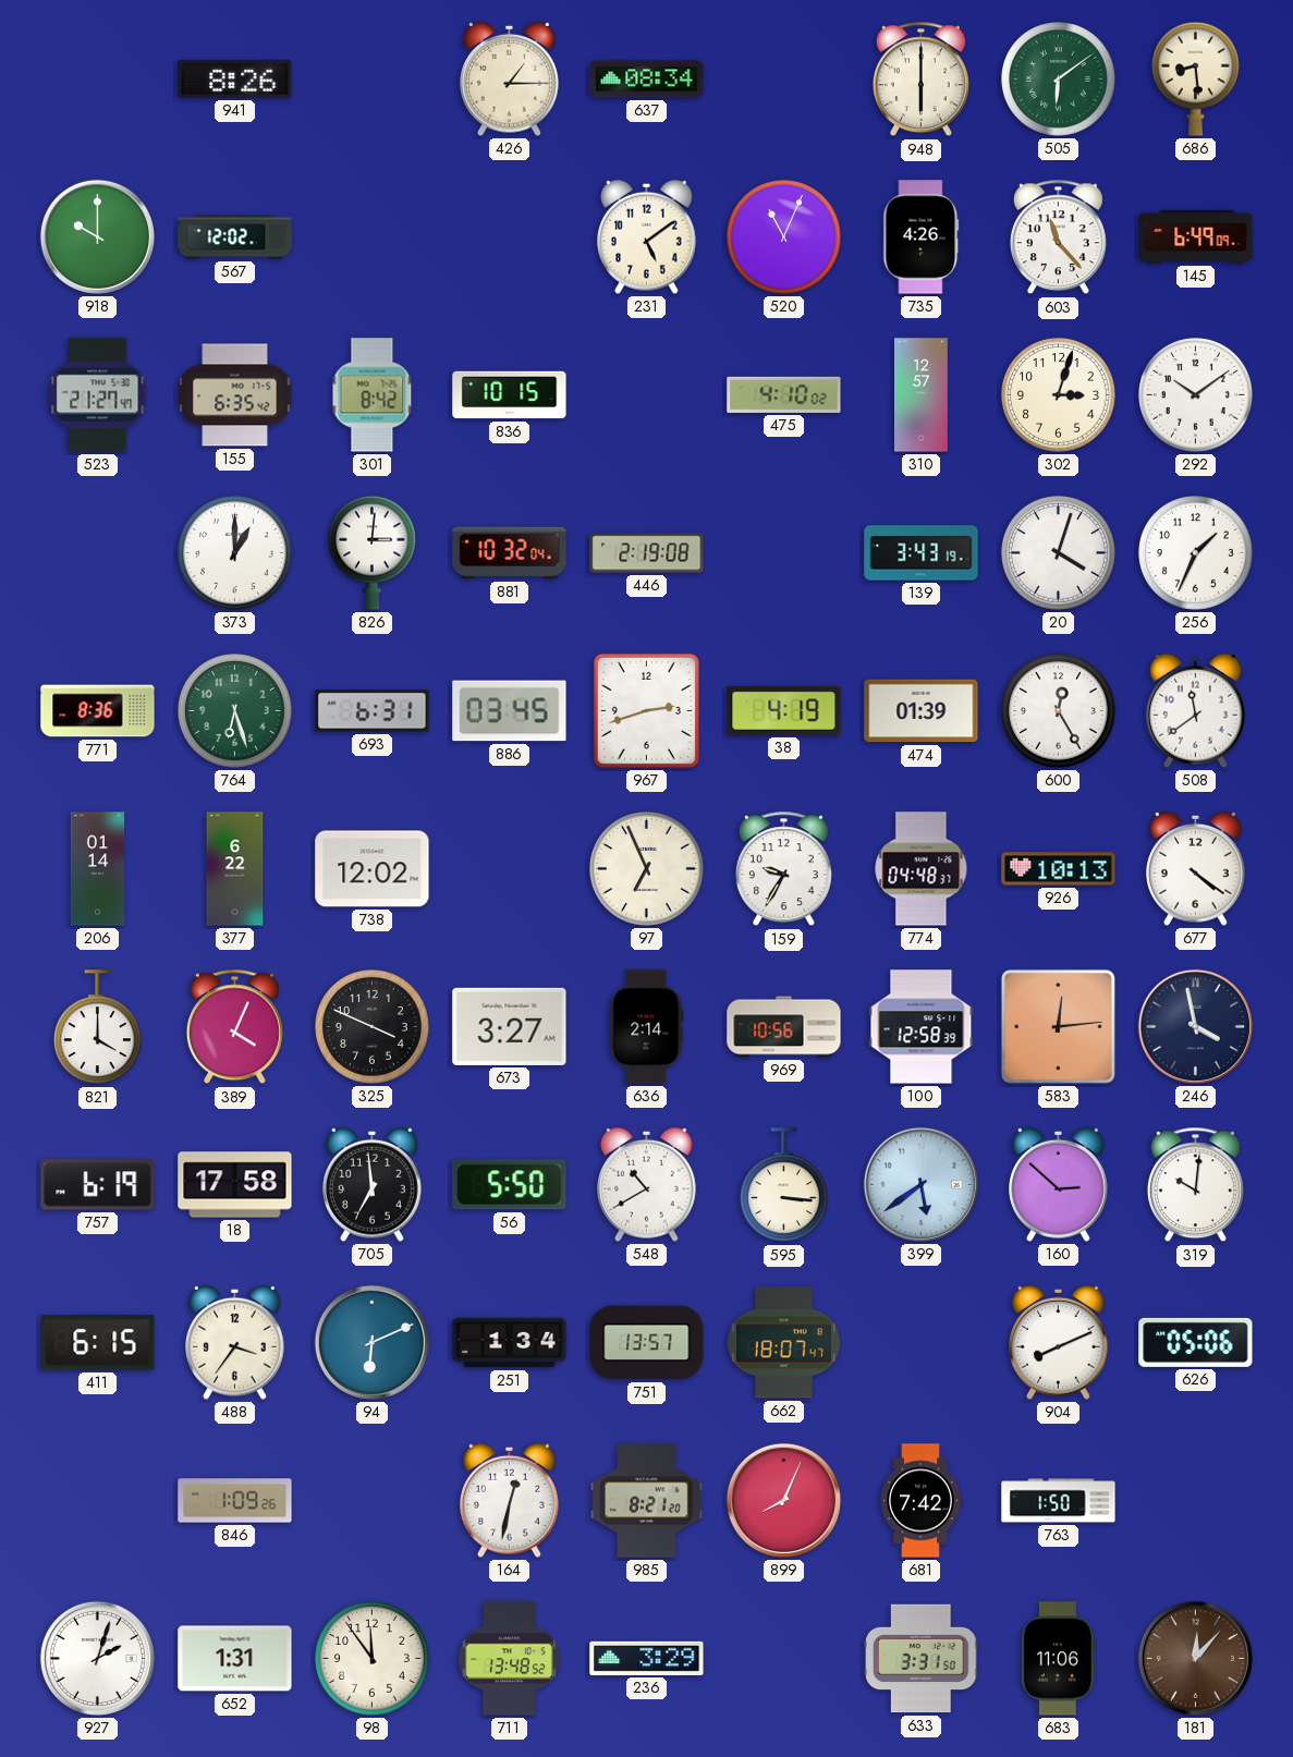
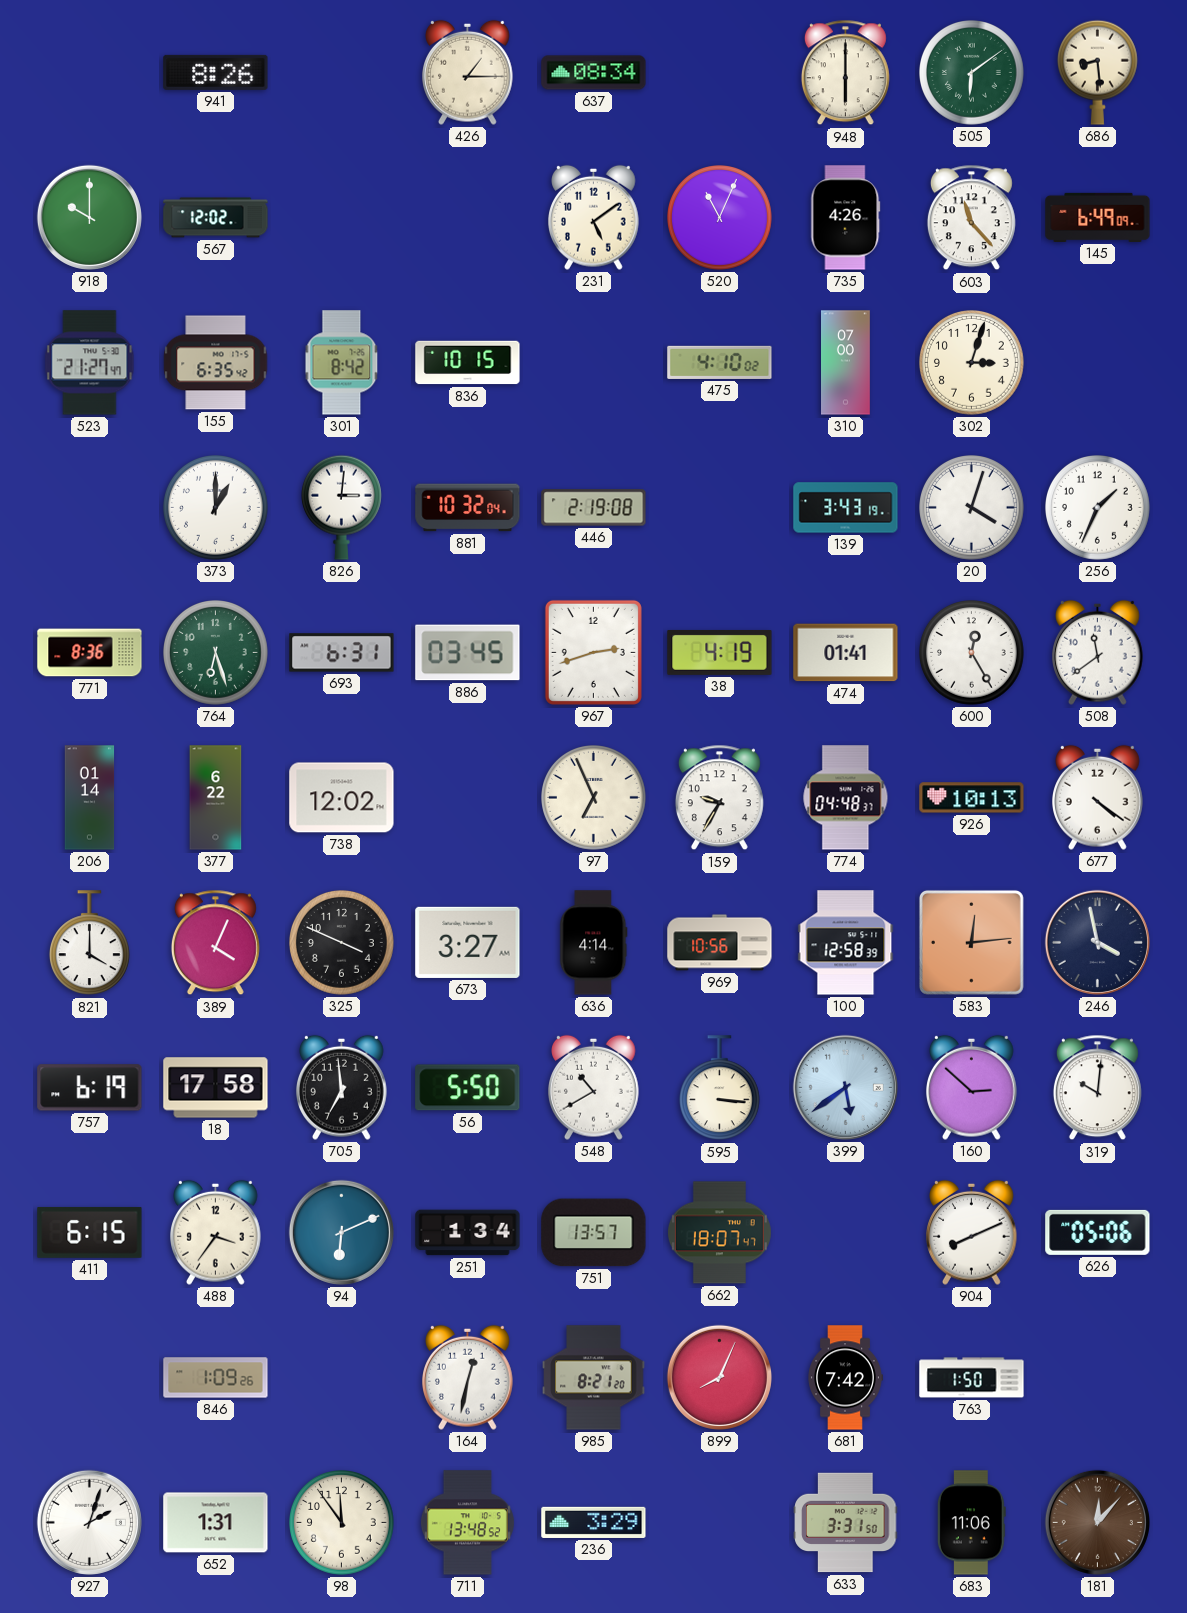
310: 12:57 -> 07:00
292: 10:09 -> none
474: 01:39 -> 01:41
636: 2:14 -> 4:14
